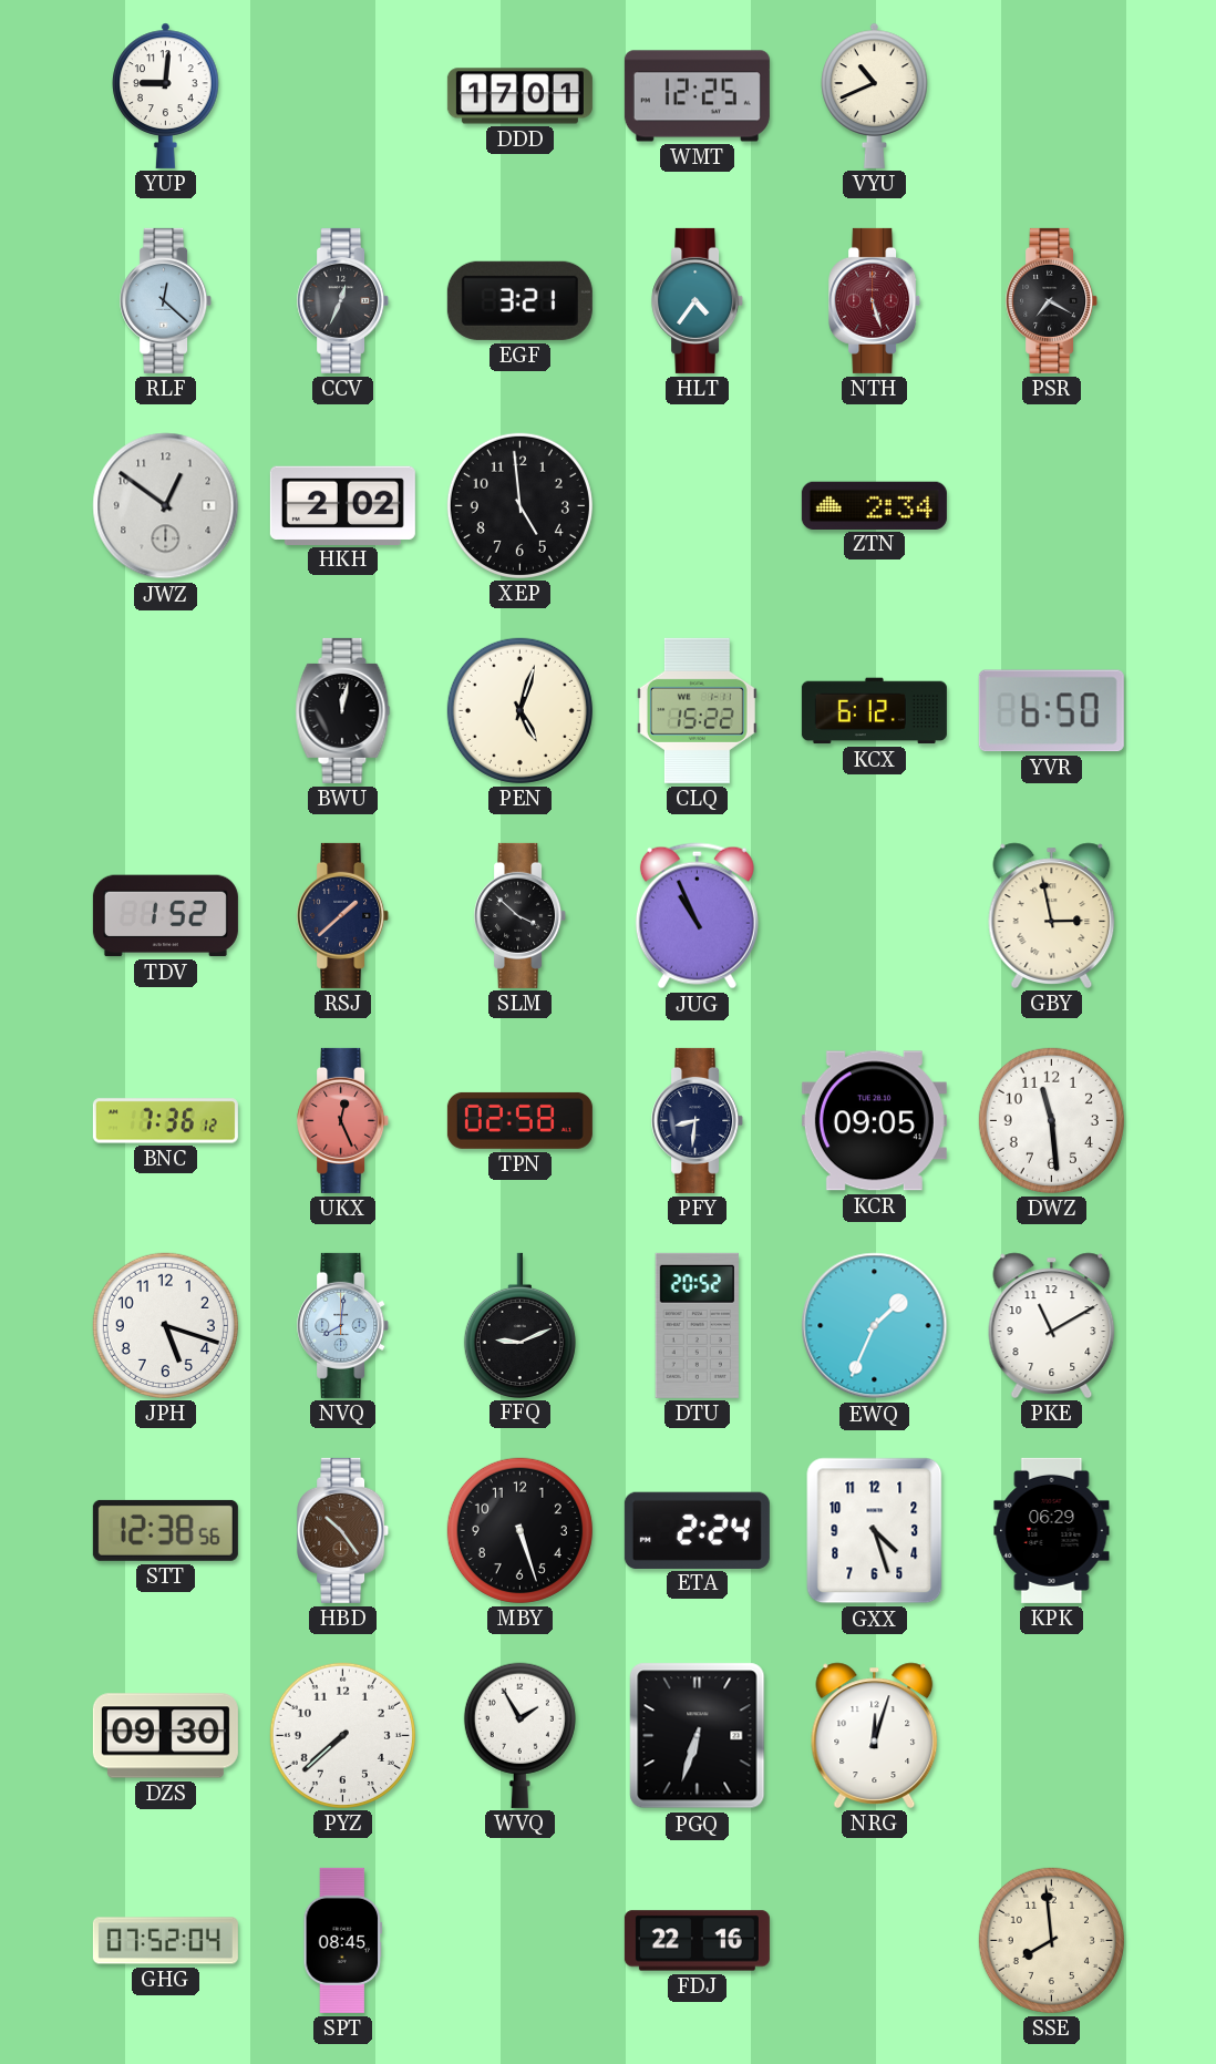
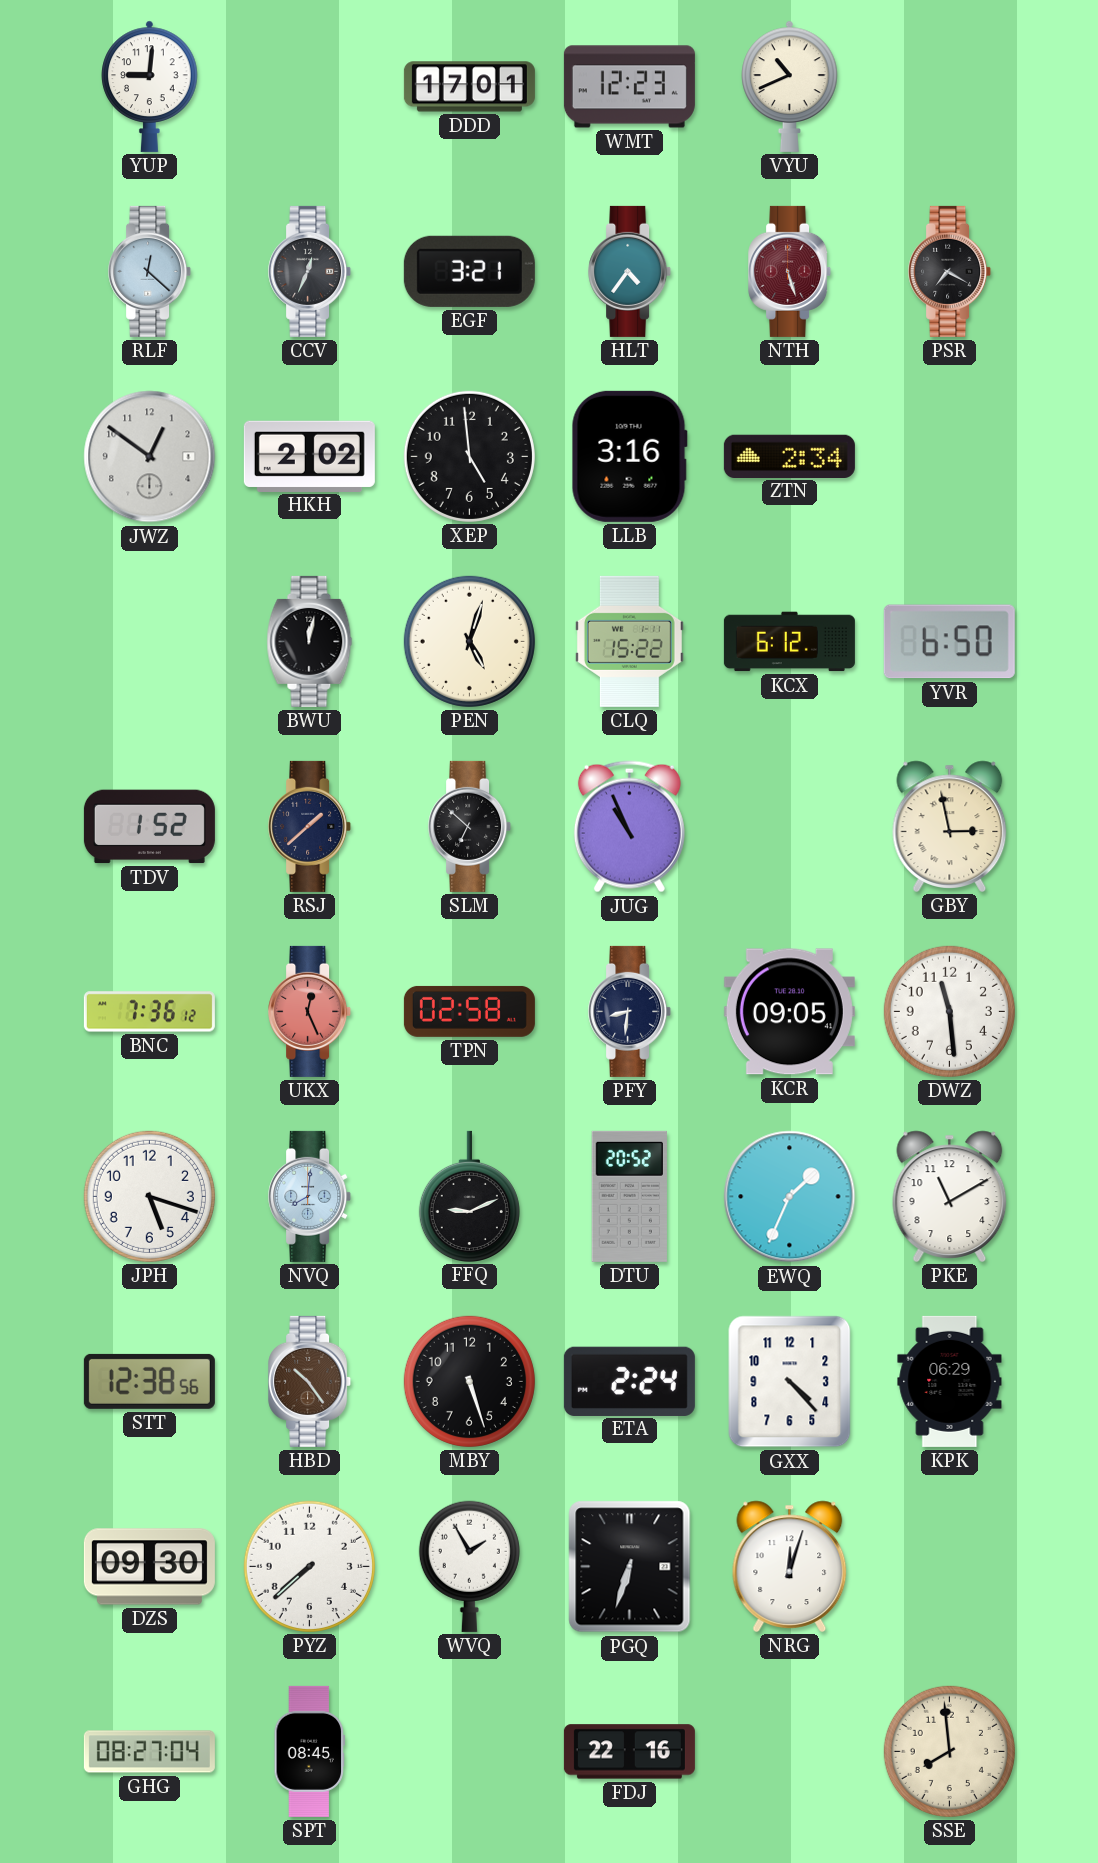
WMT: 12:25 -> 12:23
LLB: none -> 3:16
SLM: 3:52 -> 6:52
GXX: 4:27 -> 4:23
GHG: 07:52 -> 08:27
